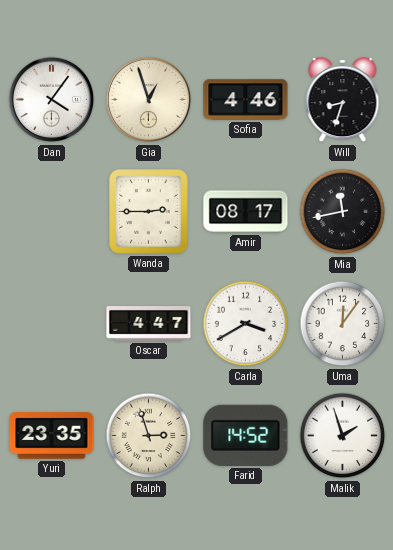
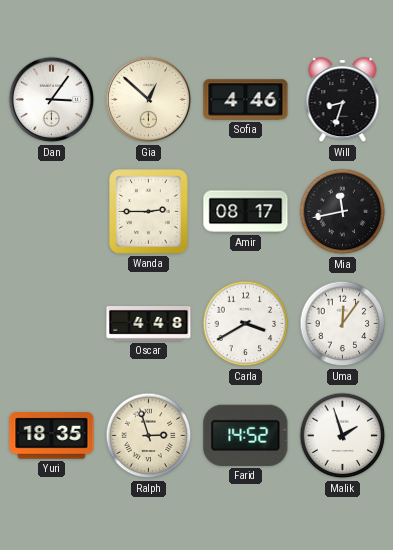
Dan: 4:06 -> 3:06
Gia: 12:57 -> 12:52
Oscar: 4:47 -> 4:48
Yuri: 23:35 -> 18:35
